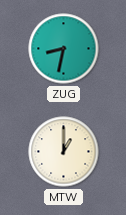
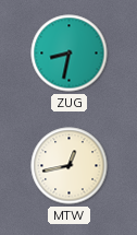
MTW: 1:00 -> 12:43
